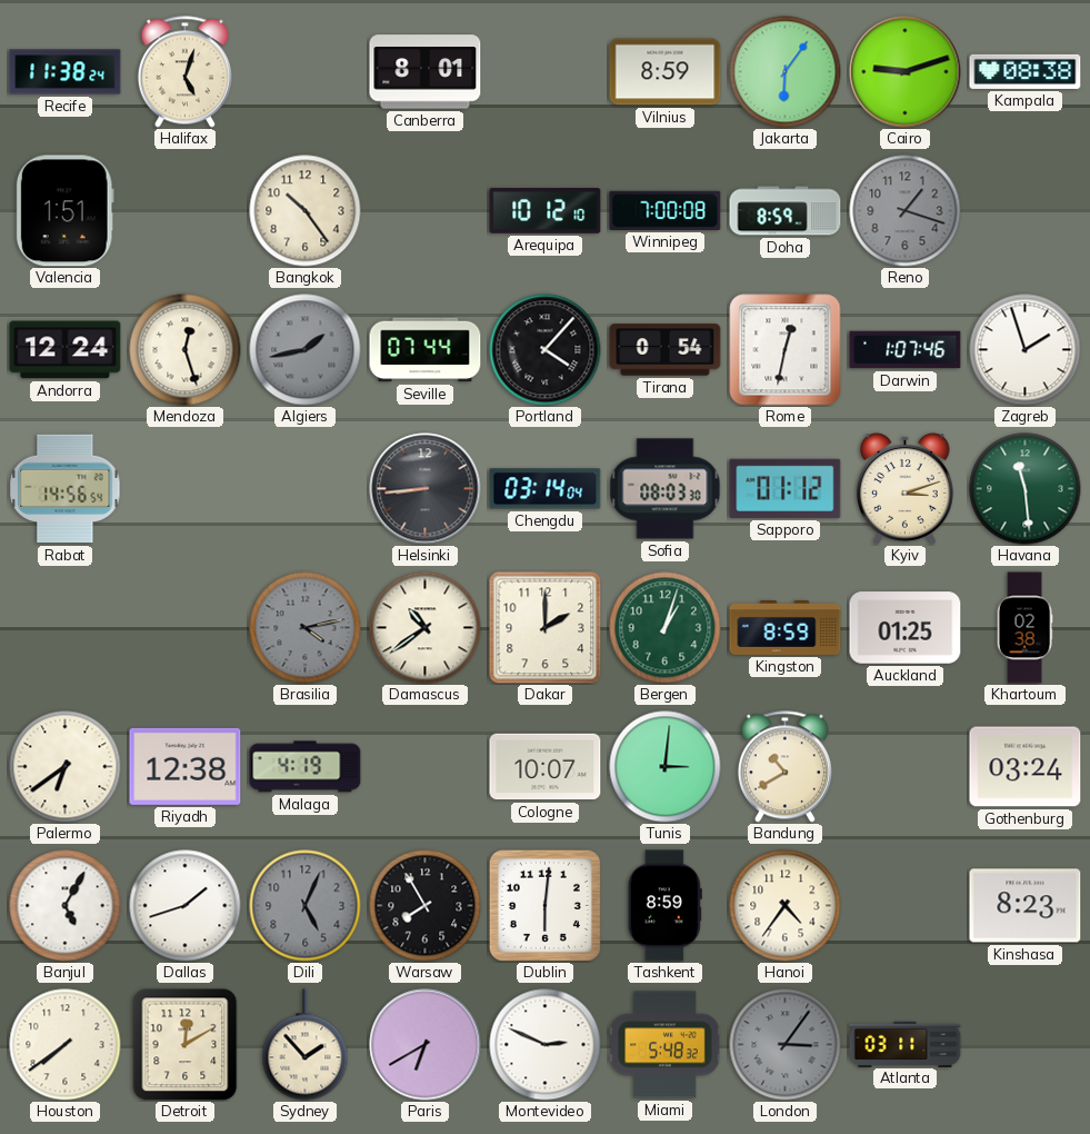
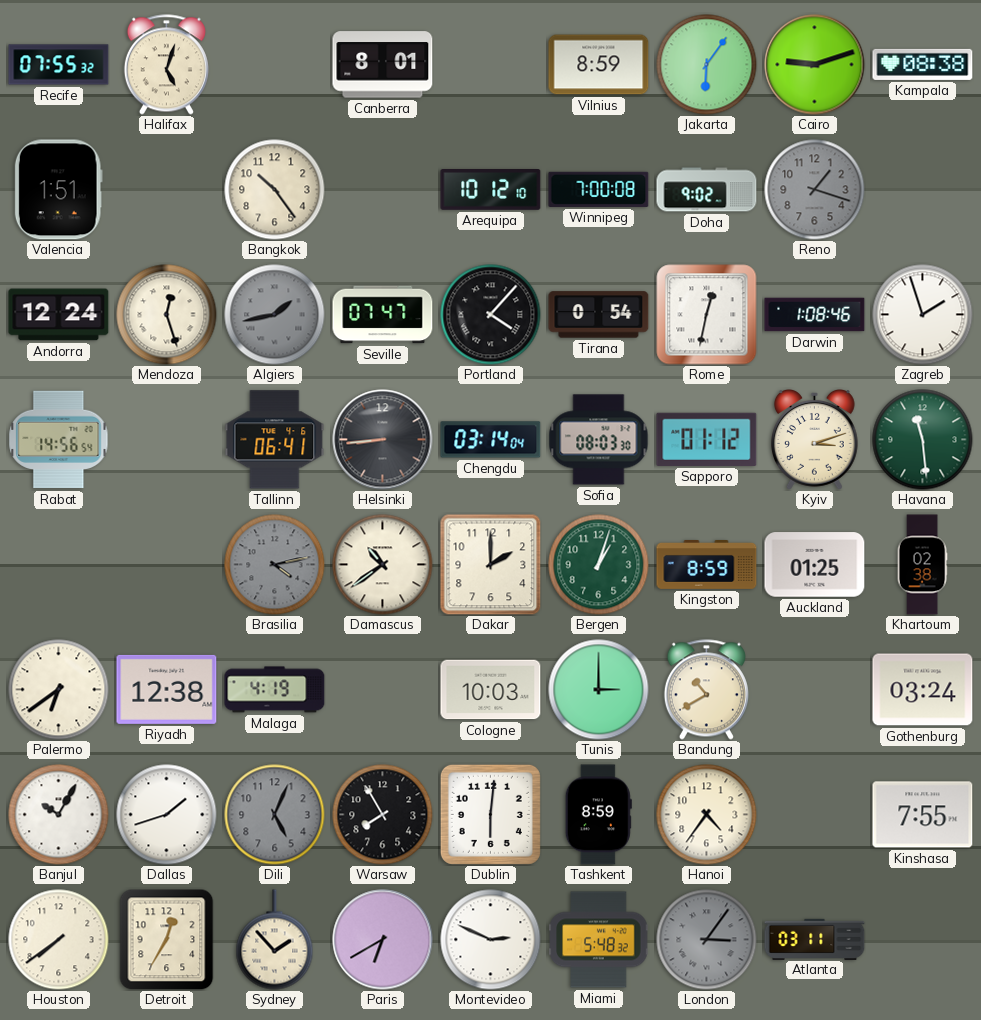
Recife: 11:38 -> 07:55
Doha: 8:59 -> 9:02
Seville: 07:44 -> 07:47
Darwin: 1:07 -> 1:08
Tallinn: none -> 06:41
Cologne: 10:07 -> 10:03
Tunis: 3:01 -> 3:00
Banjul: 5:05 -> 10:05
Kinshasa: 8:23 -> 7:55
Detroit: 12:10 -> 12:35
